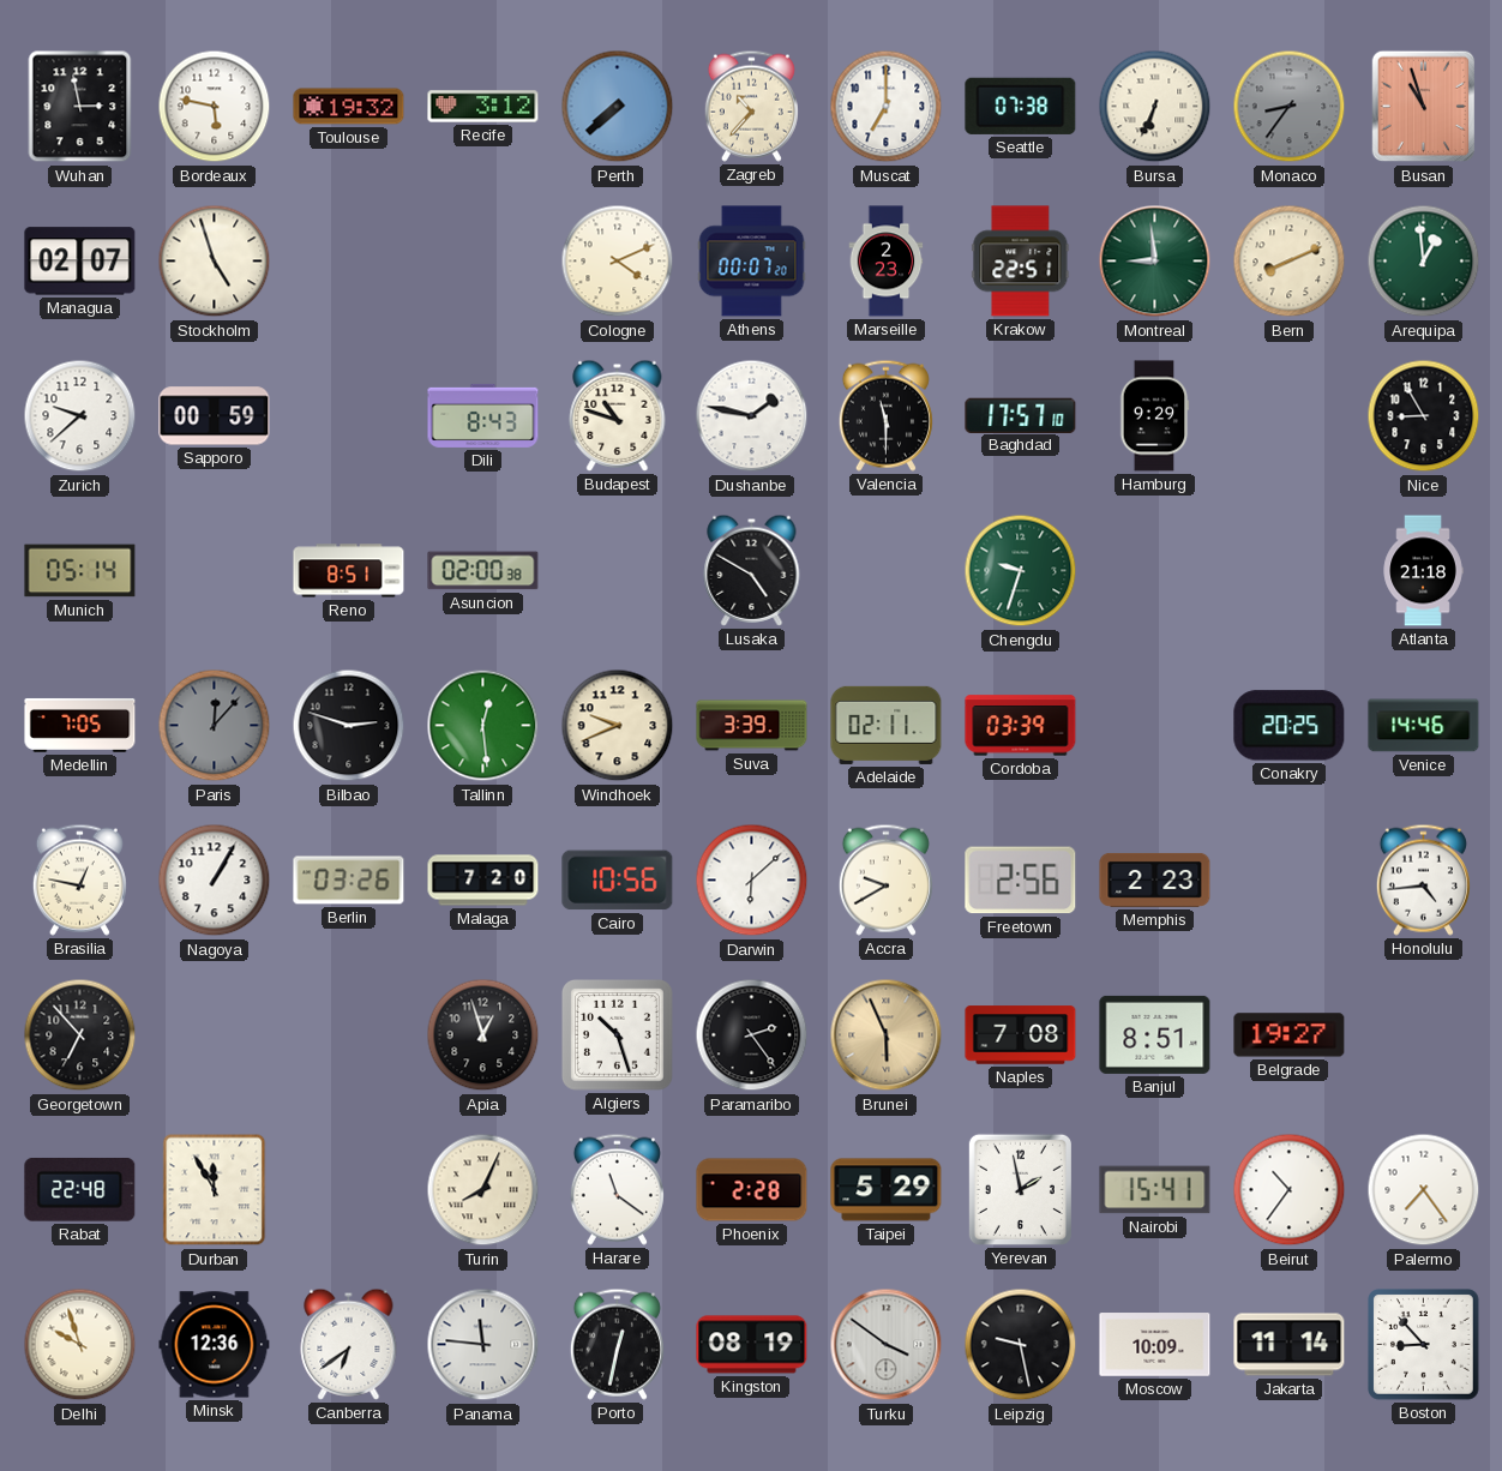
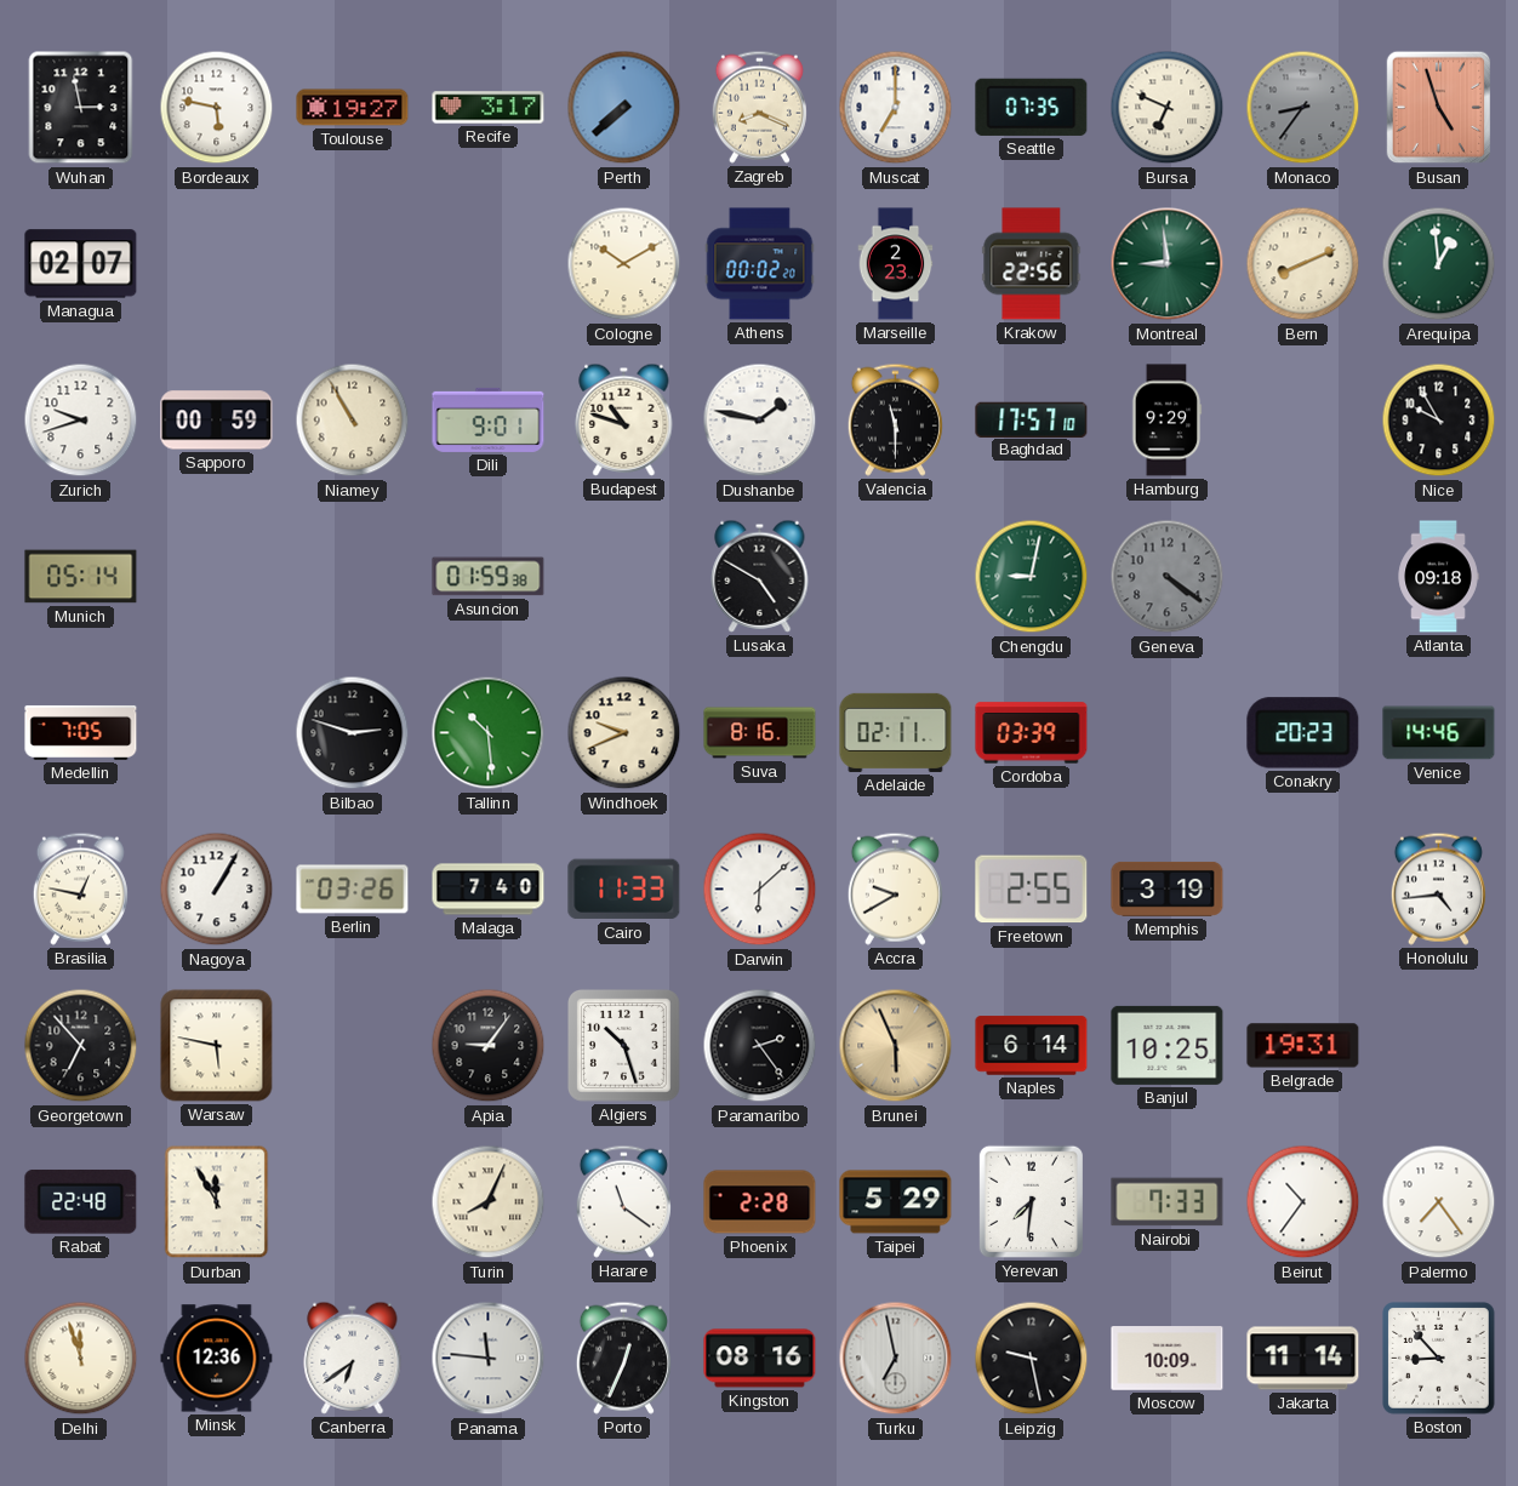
Toulouse: 19:32 -> 19:27
Recife: 3:12 -> 3:17
Zagreb: 10:37 -> 8:19
Seattle: 07:38 -> 07:35
Bursa: 6:34 -> 6:49
Busan: 10:57 -> 4:57
Stockholm: 4:57 -> none
Cologne: 4:11 -> 10:10
Athens: 00:07 -> 00:02
Krakow: 22:51 -> 22:56
Zurich: 9:38 -> 9:42
Niamey: none -> 10:55
Dili: 8:43 -> 9:01
Nice: 8:55 -> 9:55
Reno: 8:51 -> none
Asuncion: 02:00 -> 01:59
Chengdu: 9:33 -> 9:02
Geneva: none -> 4:21
Atlanta: 21:18 -> 09:18
Paris: 12:07 -> none
Tallinn: 12:29 -> 10:29
Suva: 3:39 -> 8:16
Conakry: 20:25 -> 20:23
Malaga: 7:20 -> 7:40
Cairo: 10:56 -> 11:33
Freetown: 2:56 -> 2:55
Memphis: 2:23 -> 3:19
Warsaw: none -> 5:47
Apia: 12:57 -> 9:06
Naples: 7:08 -> 6:14
Banjul: 8:51 -> 10:25
Belgrade: 19:27 -> 19:31
Yerevan: 1:58 -> 7:31
Nairobi: 15:41 -> 7:33
Delhi: 9:57 -> 11:57
Porto: 12:32 -> 12:34
Kingston: 08:19 -> 08:16
Turku: 3:51 -> 6:58
